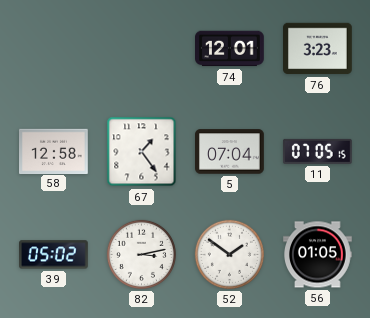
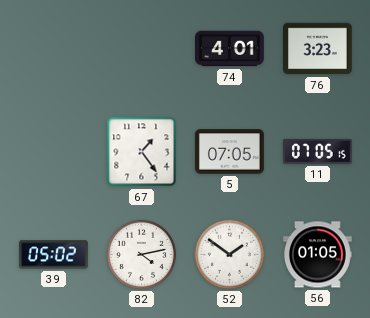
74: 12:01 -> 4:01
58: 12:58 -> none
5: 07:04 -> 07:05
82: 3:13 -> 4:13
